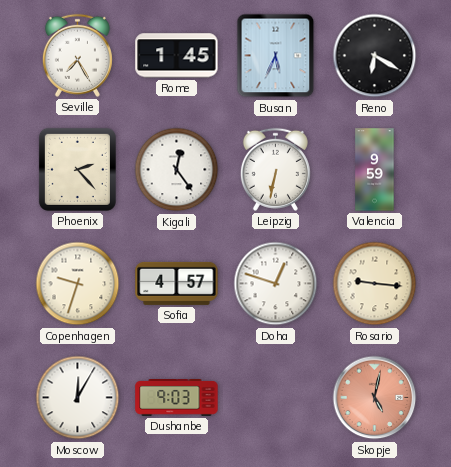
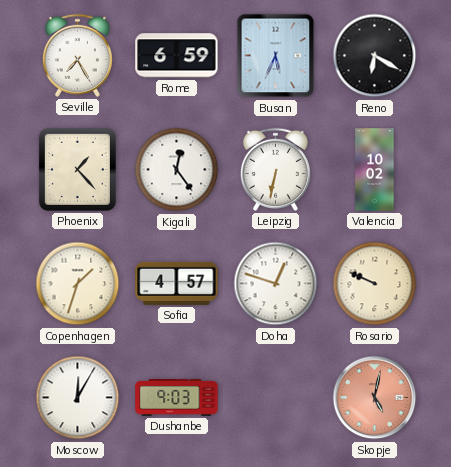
Rome: 1:45 -> 6:59
Phoenix: 2:23 -> 1:23
Valencia: 9:59 -> 10:02
Copenhagen: 9:33 -> 1:33
Rosario: 9:16 -> 9:49
